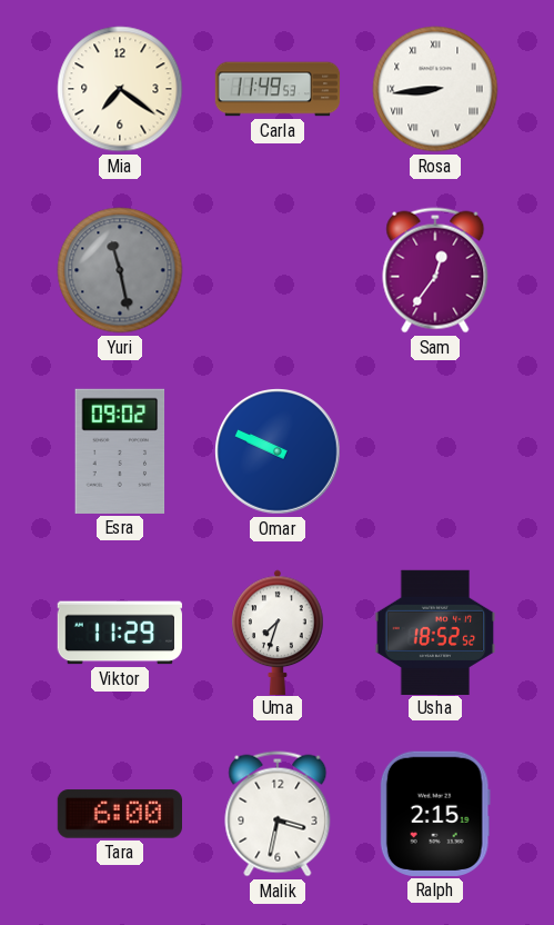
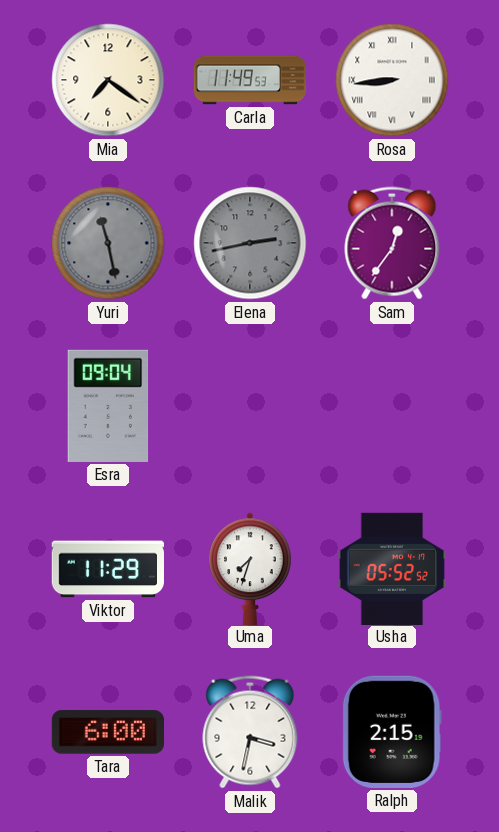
Elena: none -> 2:43
Esra: 09:02 -> 09:04
Omar: 9:49 -> none
Usha: 18:52 -> 05:52
